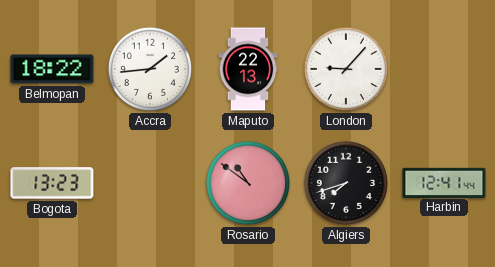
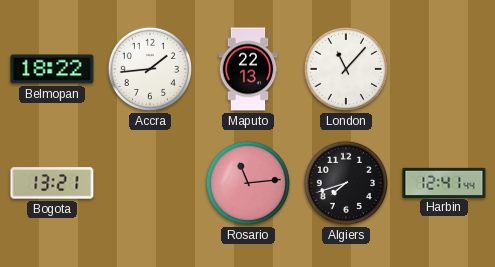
London: 9:07 -> 11:07
Bogota: 13:23 -> 13:21
Rosario: 10:51 -> 11:14
